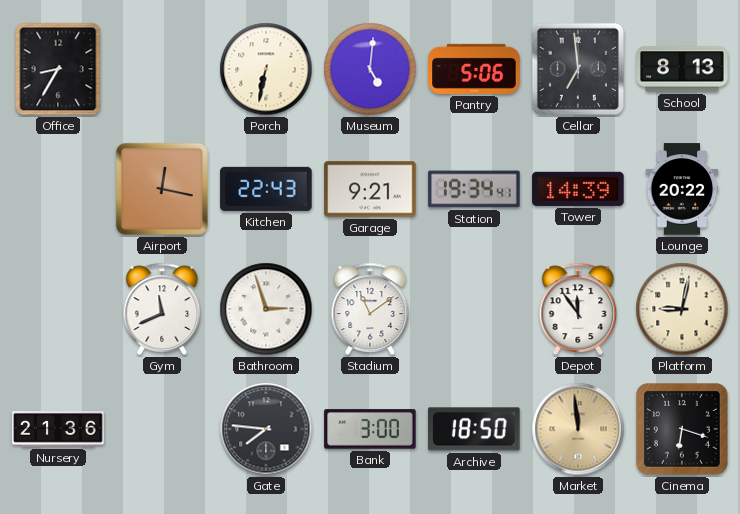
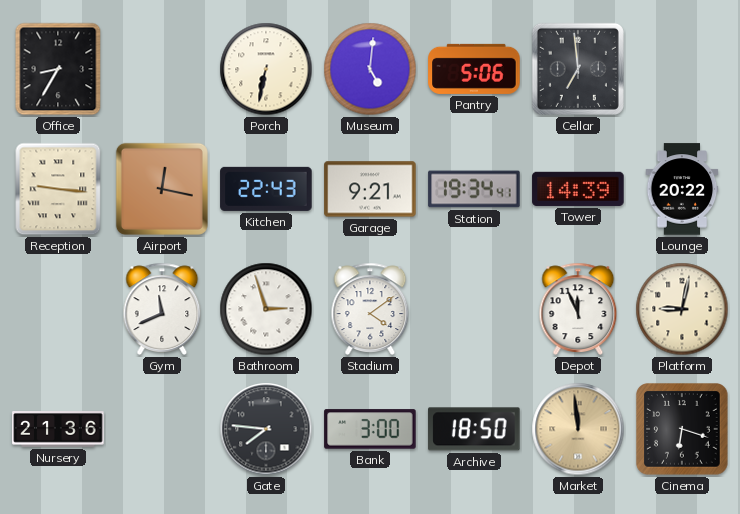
School: 8:13 -> none
Reception: none -> 9:16
Stadium: 11:09 -> 4:09
Depot: 11:54 -> 11:56
